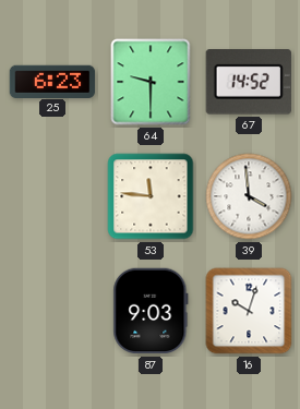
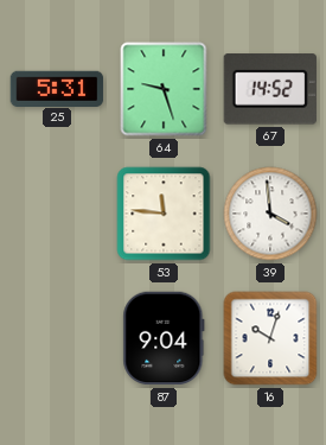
25: 6:23 -> 5:31
64: 9:30 -> 9:27
87: 9:03 -> 9:04
